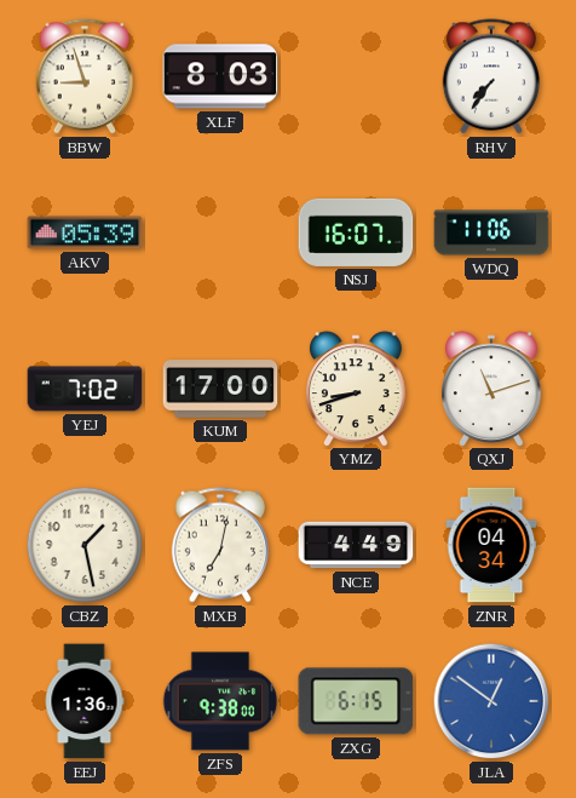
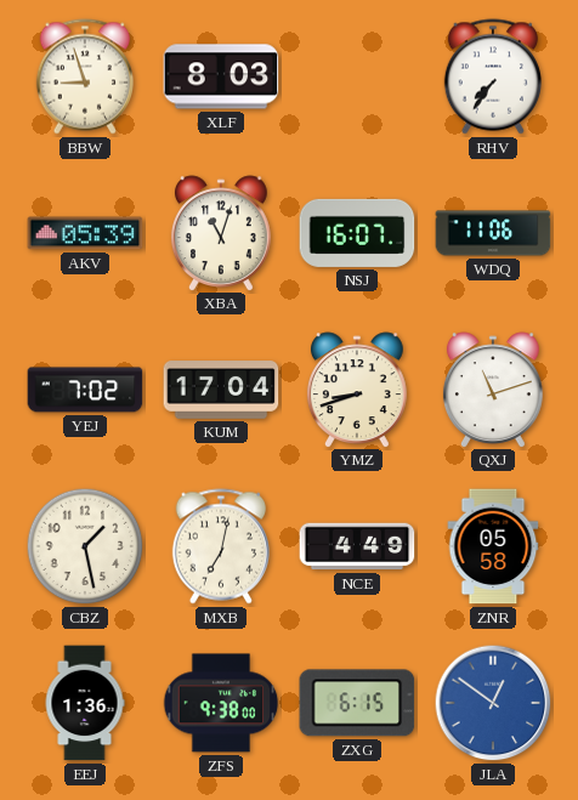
XBA: none -> 11:03
KUM: 17:00 -> 17:04
ZNR: 04:34 -> 05:58
